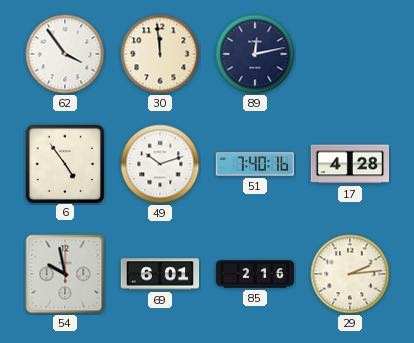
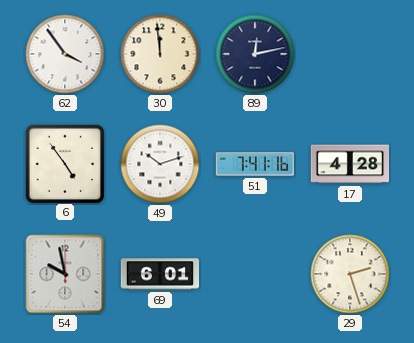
51: 7:40 -> 7:41
85: 2:16 -> none
29: 2:14 -> 2:27
